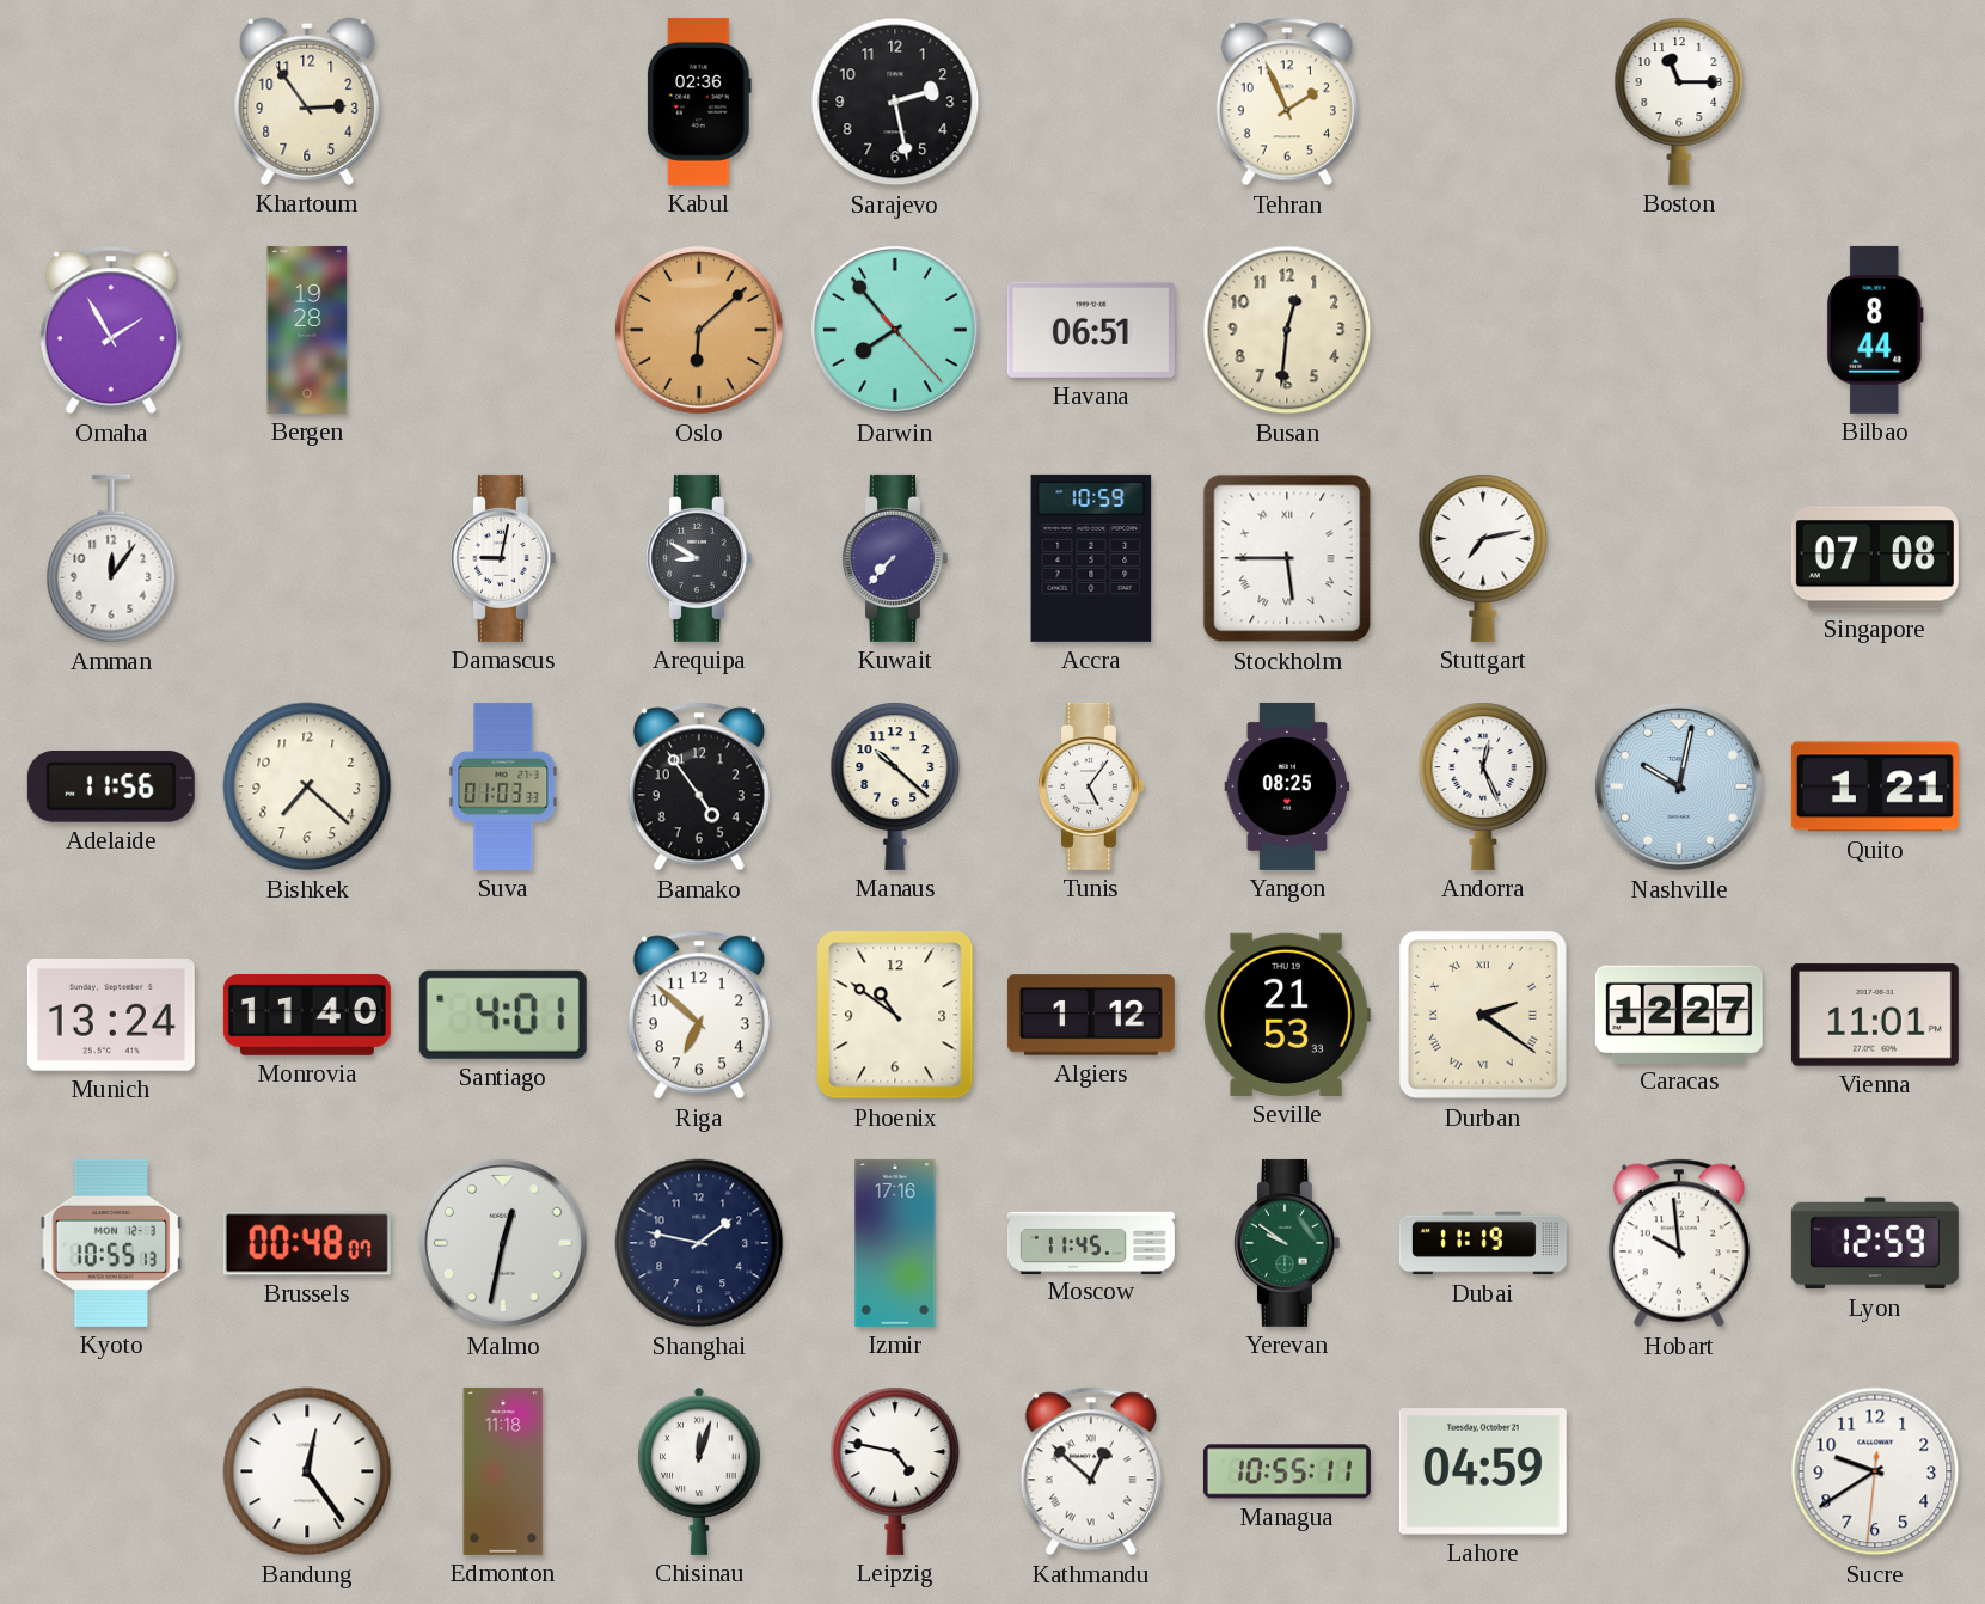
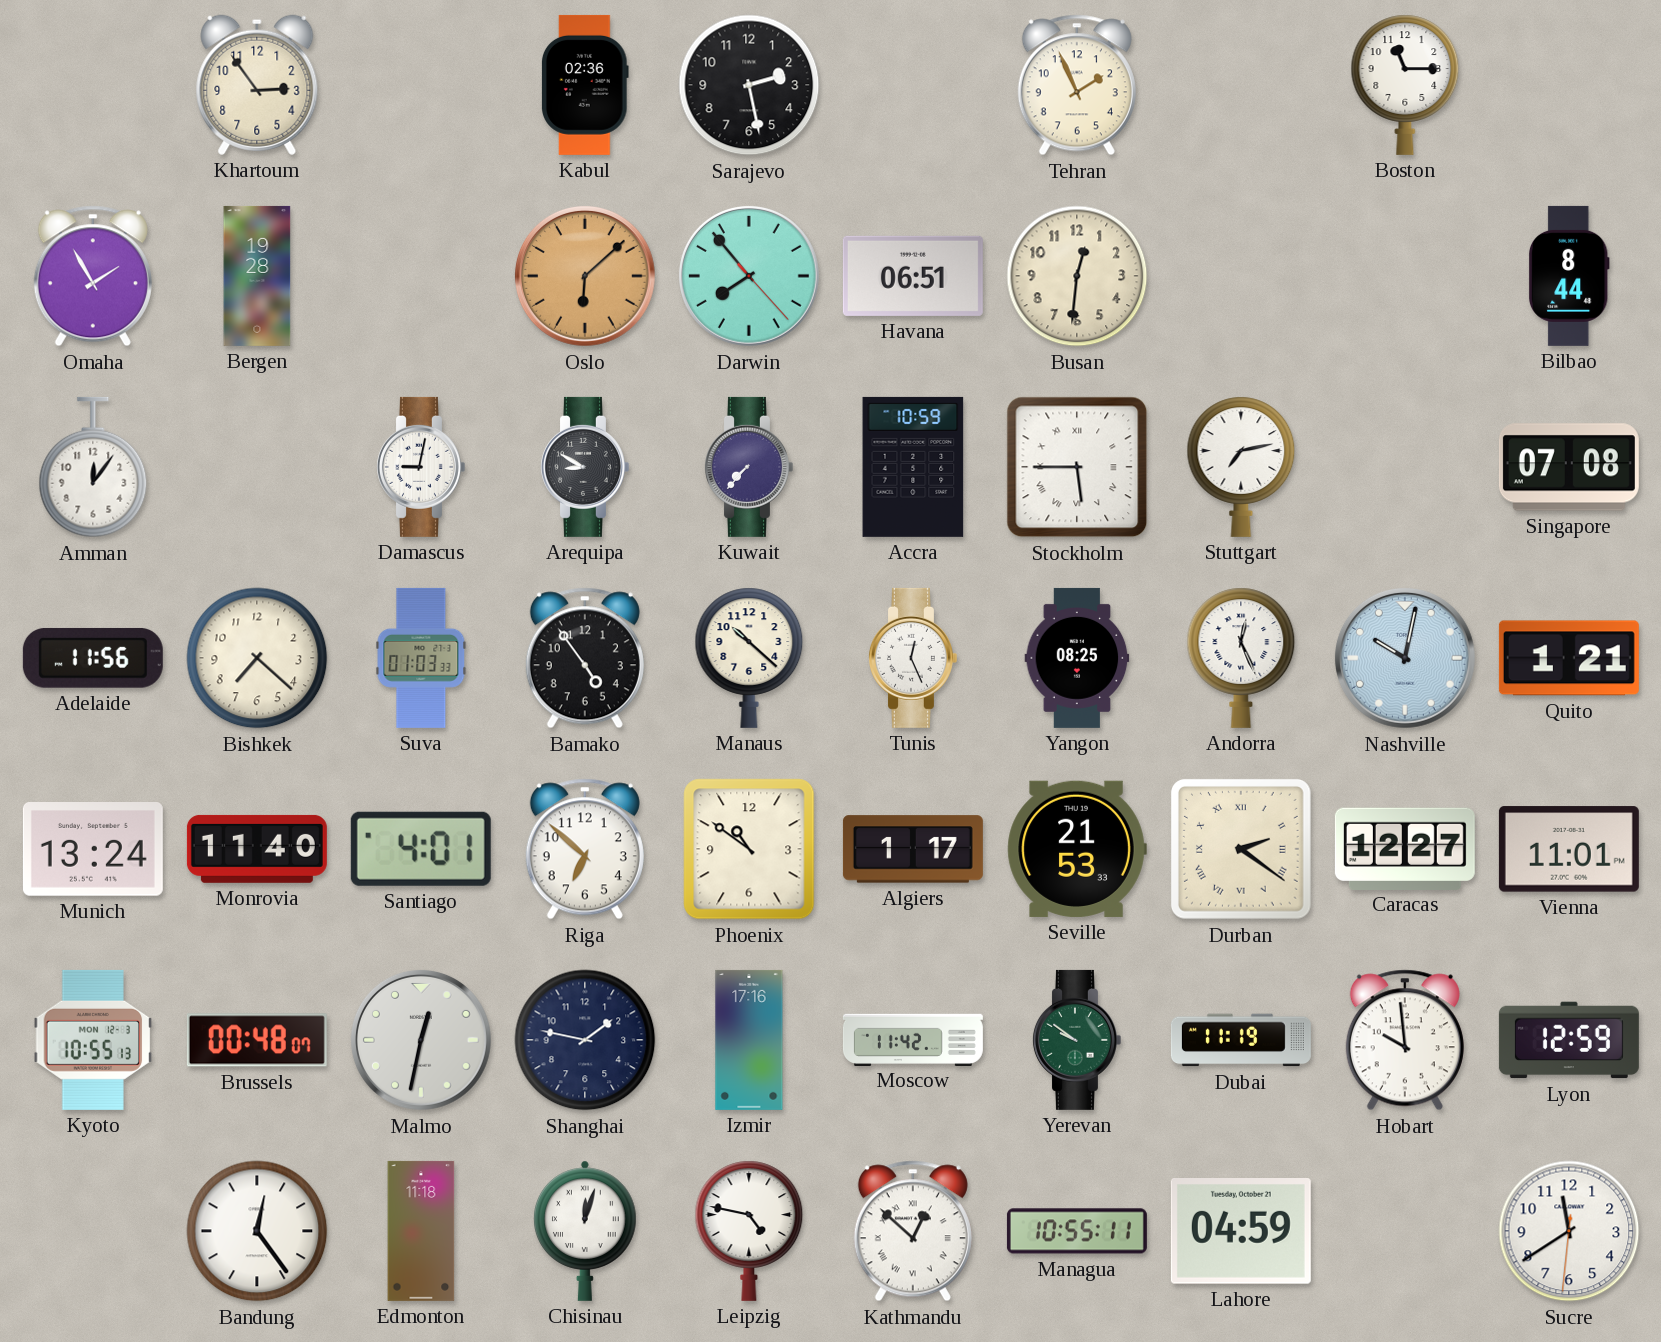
Tunis: 5:06 -> 12:26
Algiers: 1:12 -> 1:17
Moscow: 11:45 -> 11:42
Sucre: 9:39 -> 11:39
